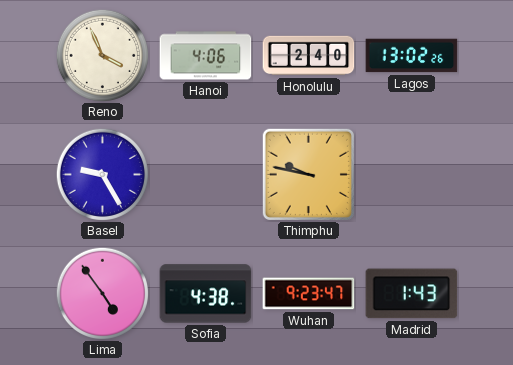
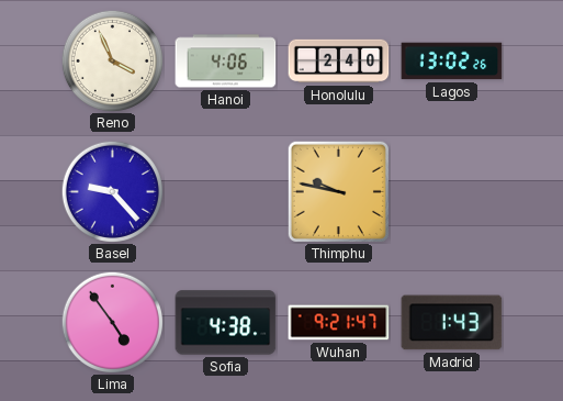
Basel: 9:25 -> 9:23
Wuhan: 9:23 -> 9:21
